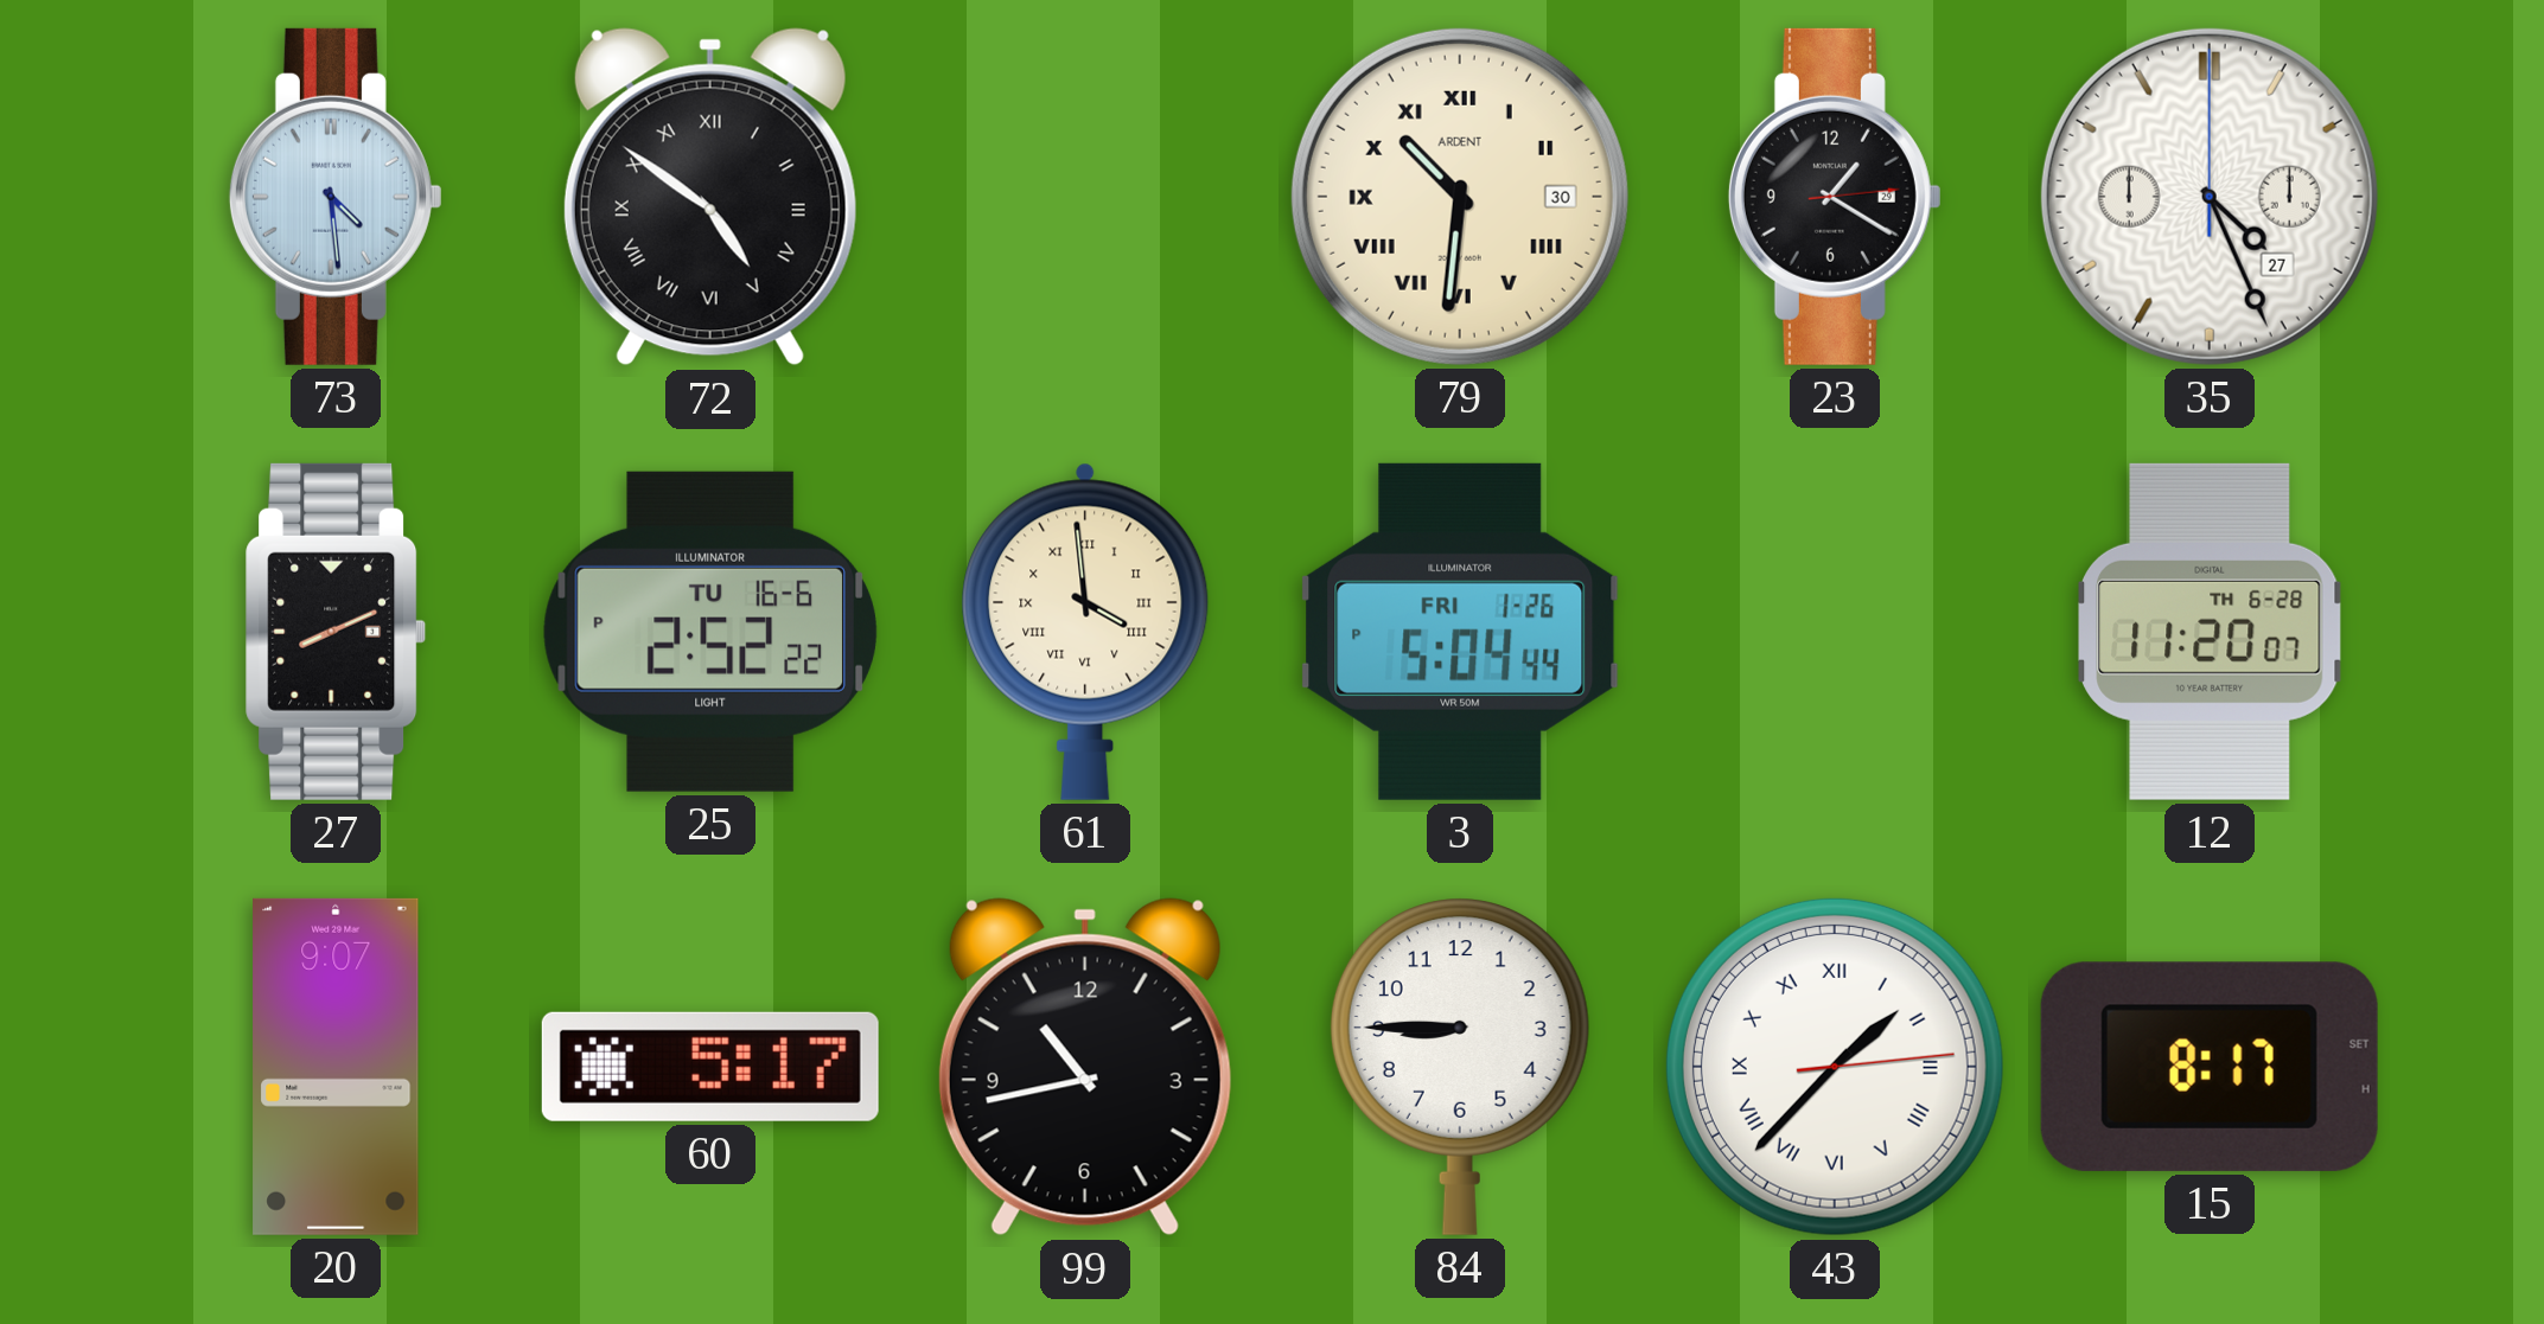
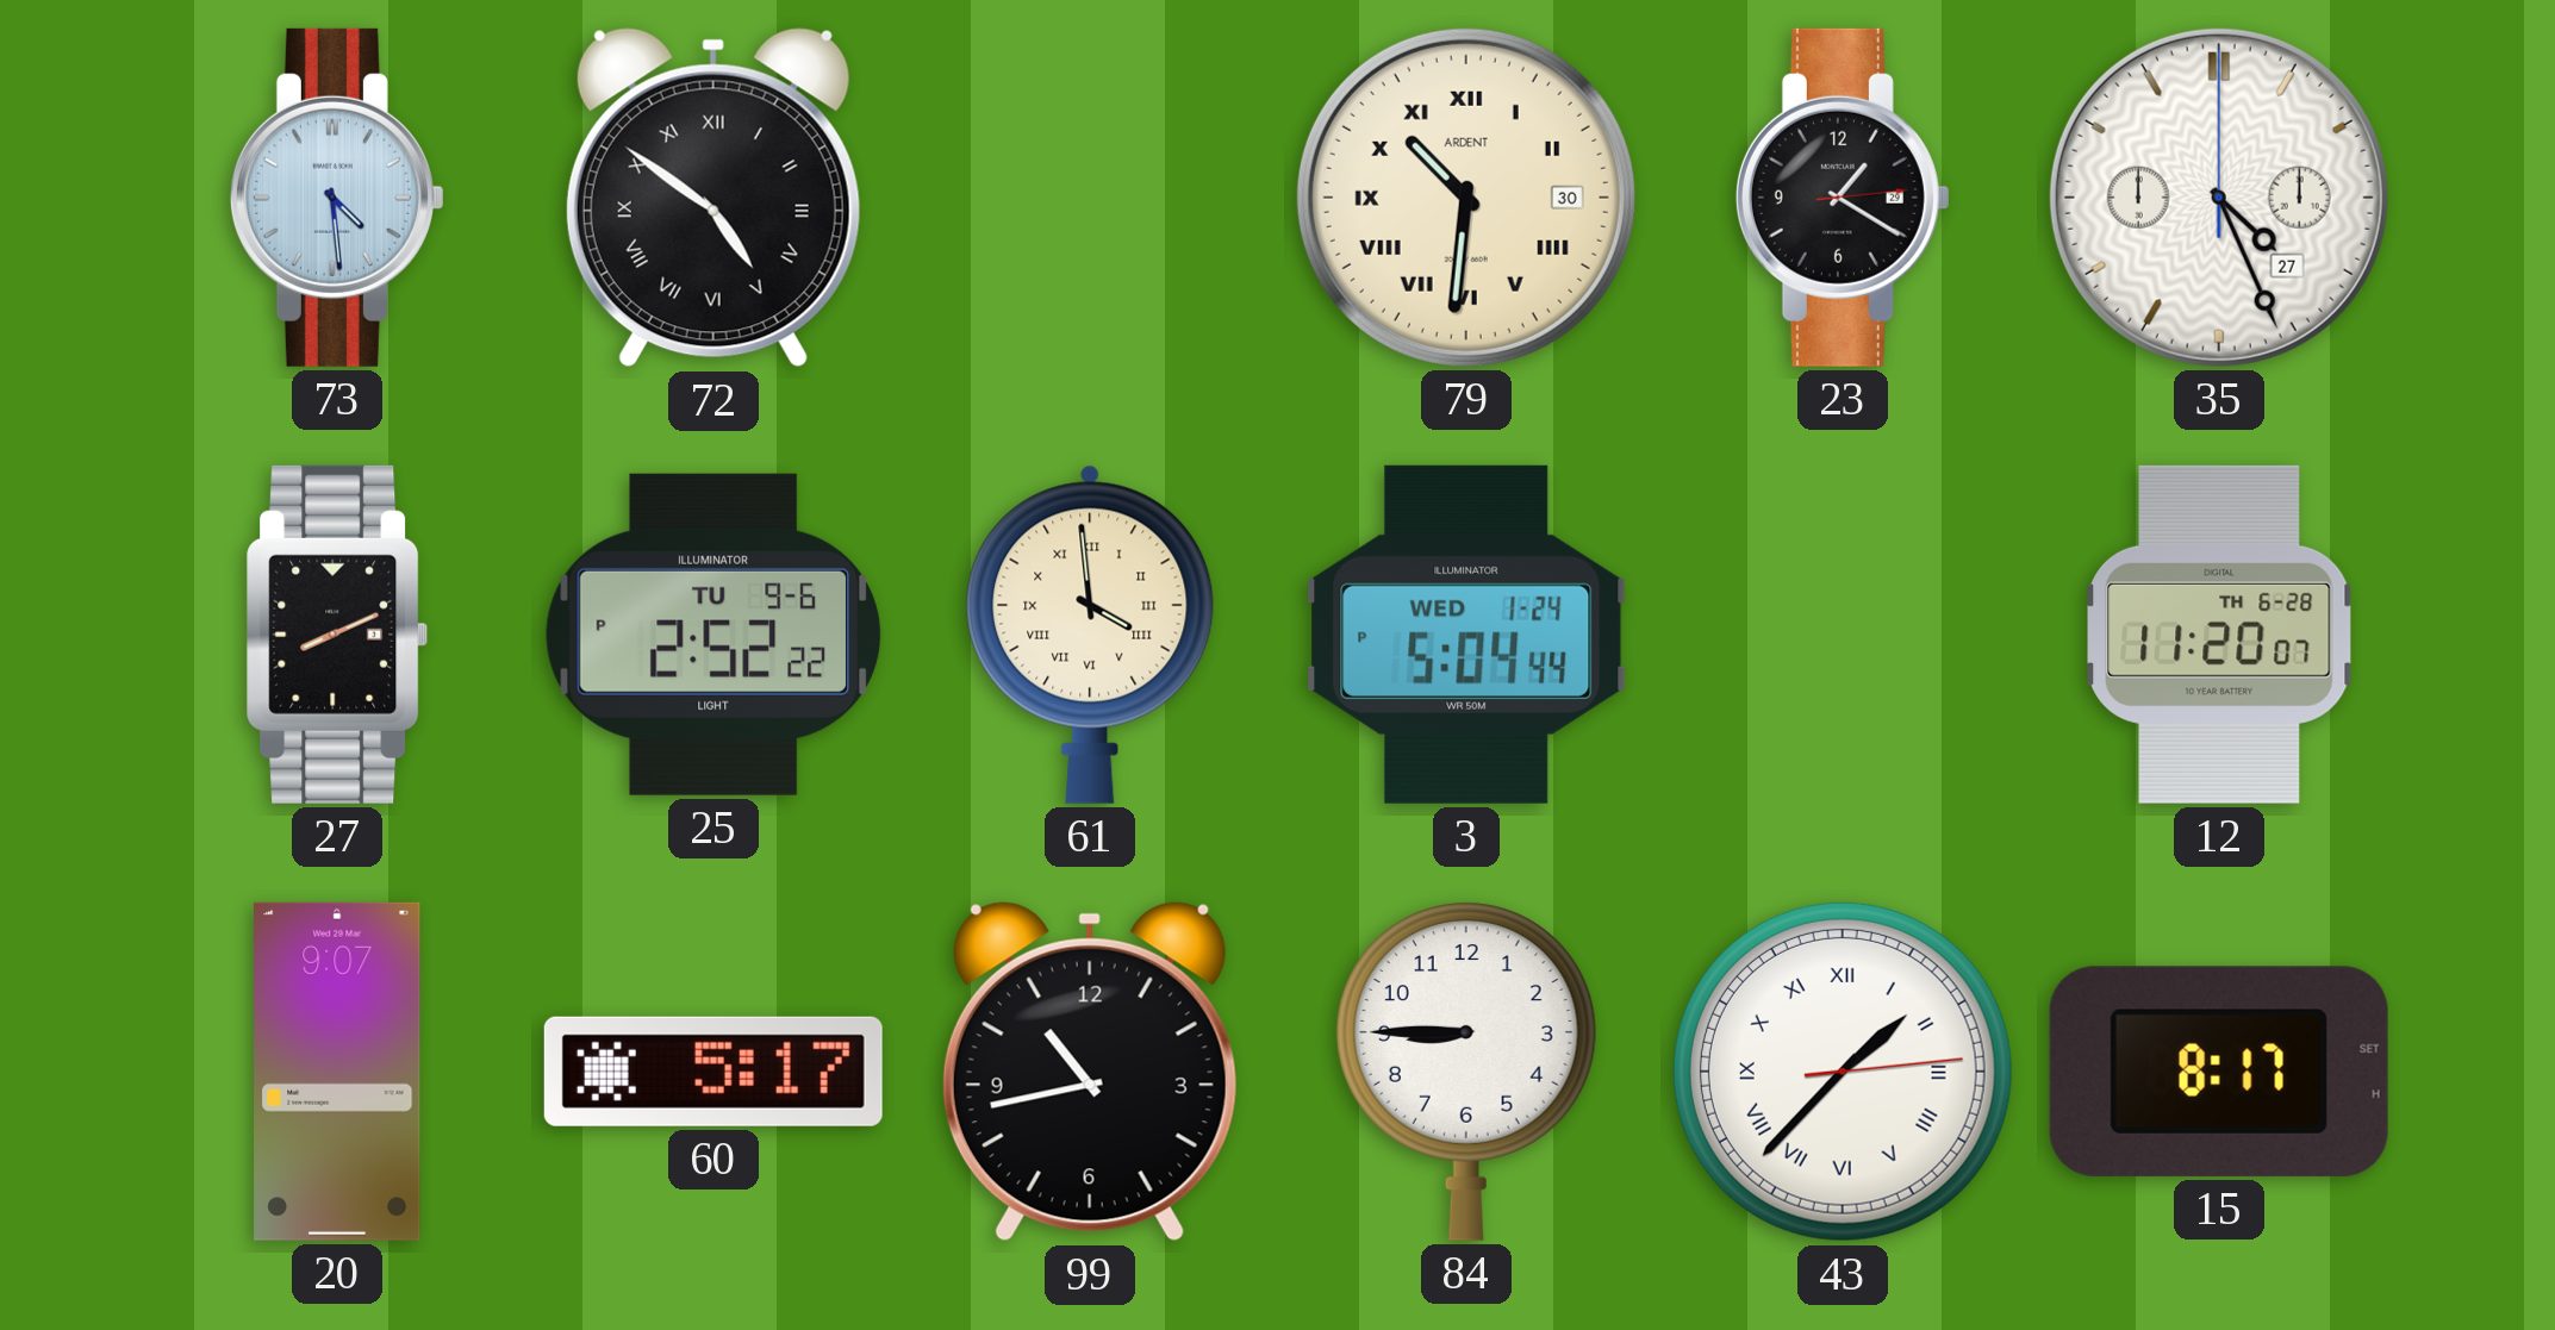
25 date: TU 16-6 -> TU 9-6
3 date: FRI 1-26 -> WED 1-24
